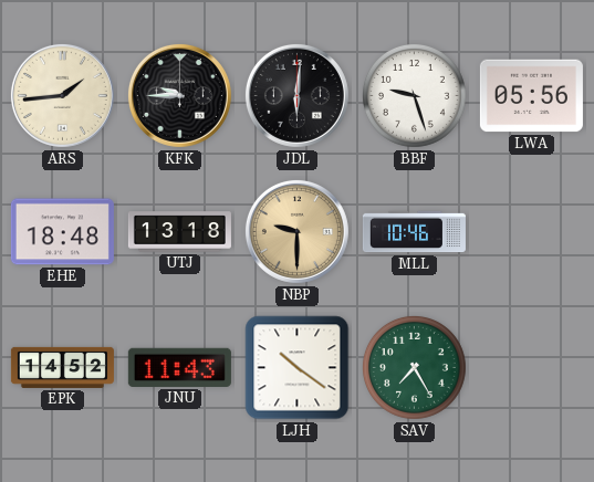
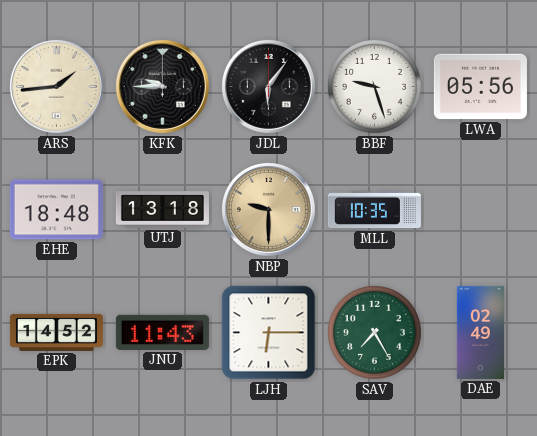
JDL: 6:01 -> 6:06
MLL: 10:46 -> 10:35
LJH: 10:21 -> 6:15
DAE: none -> 02:49
